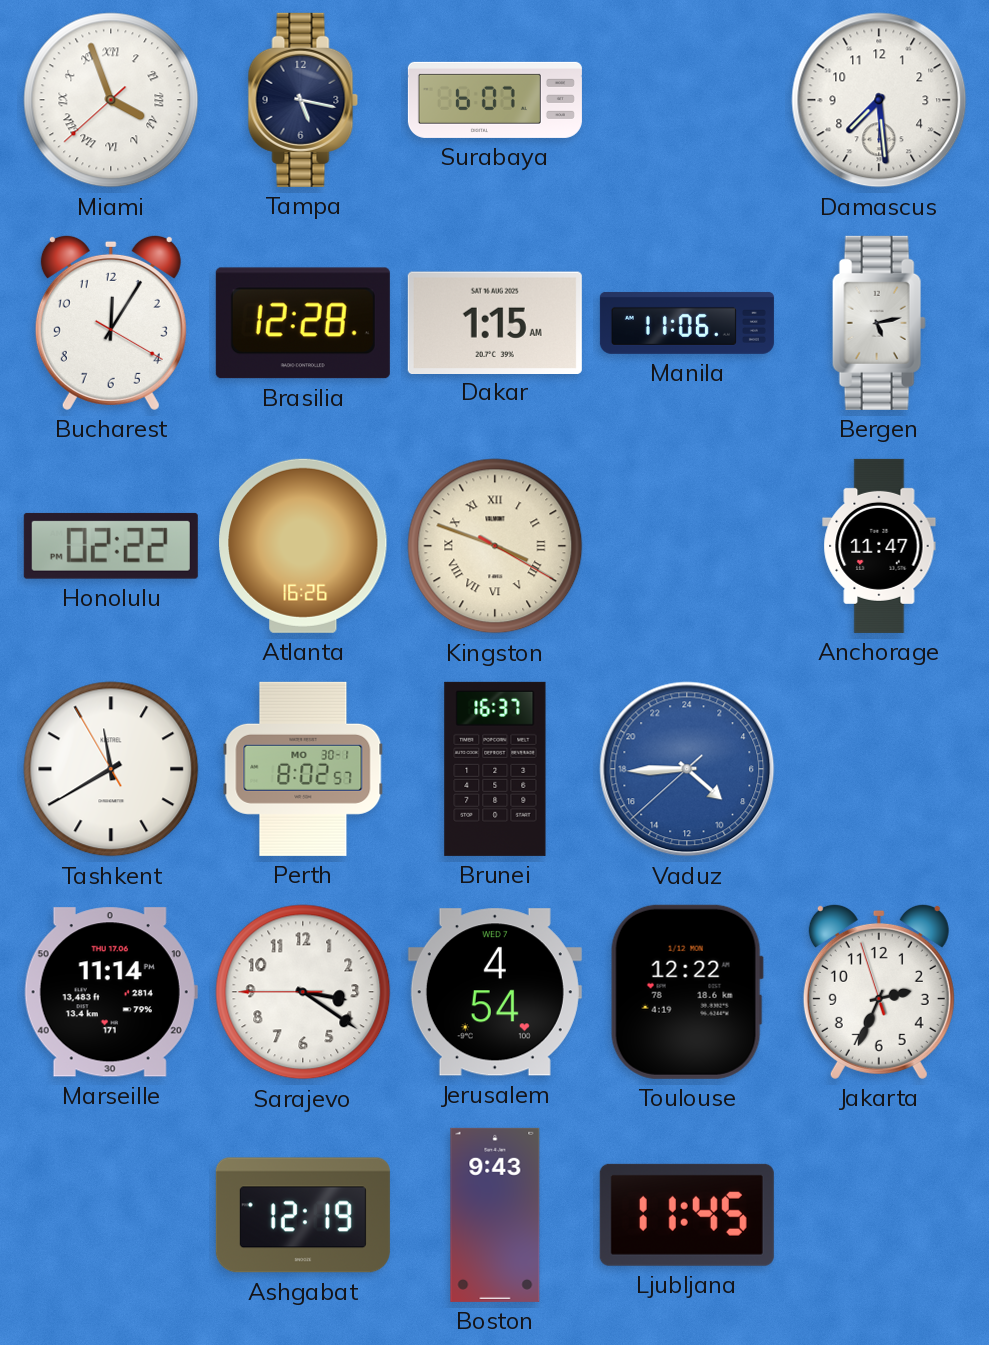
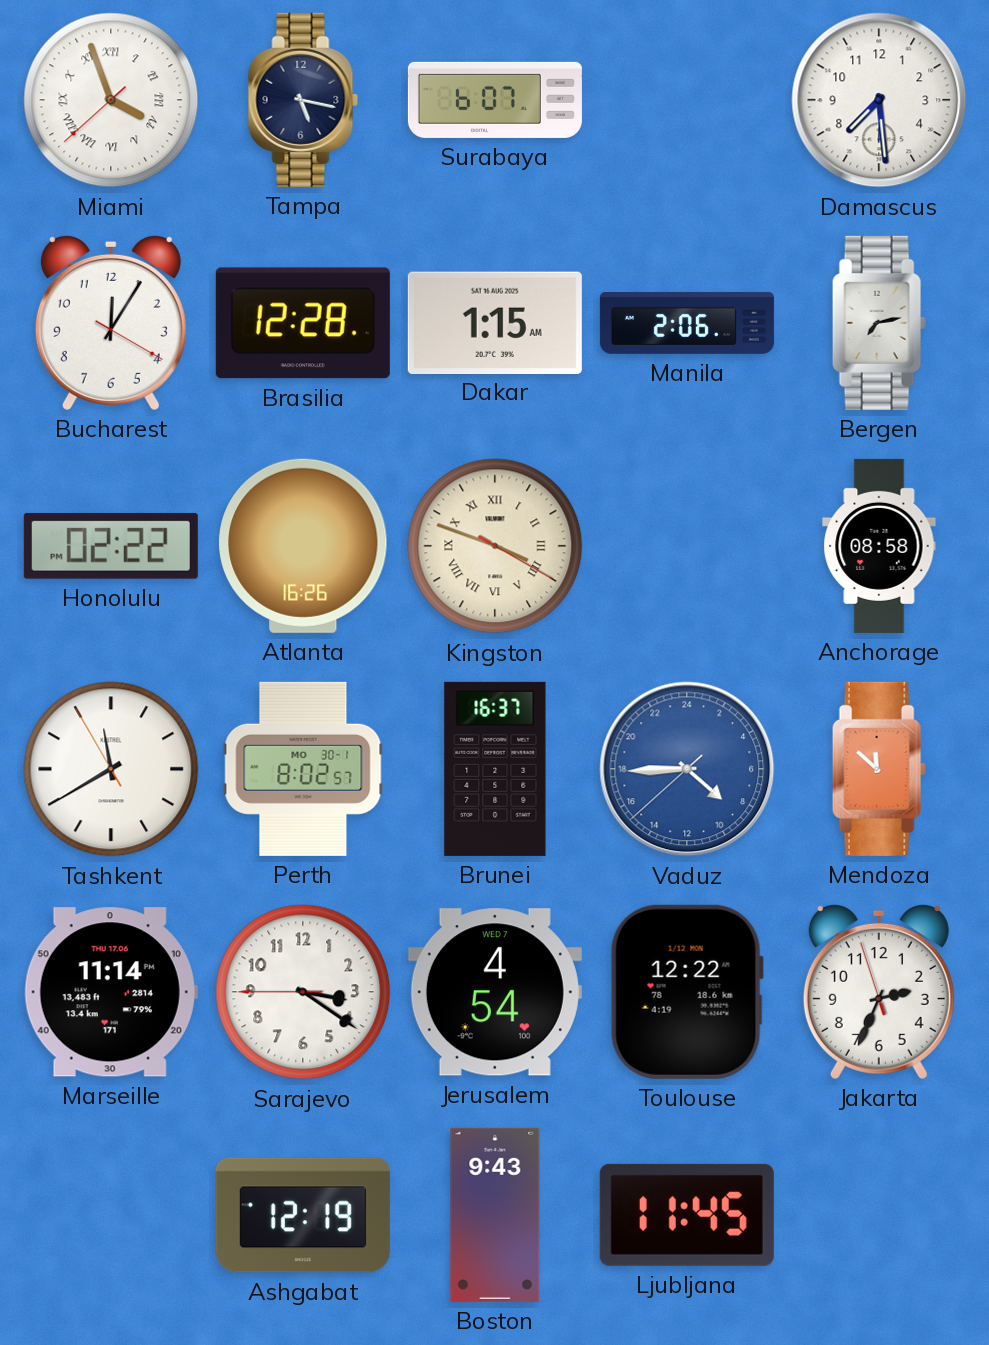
Manila: 11:06 -> 2:06
Bergen: 5:13 -> 7:13
Anchorage: 11:47 -> 08:58
Mendoza: none -> 11:52
